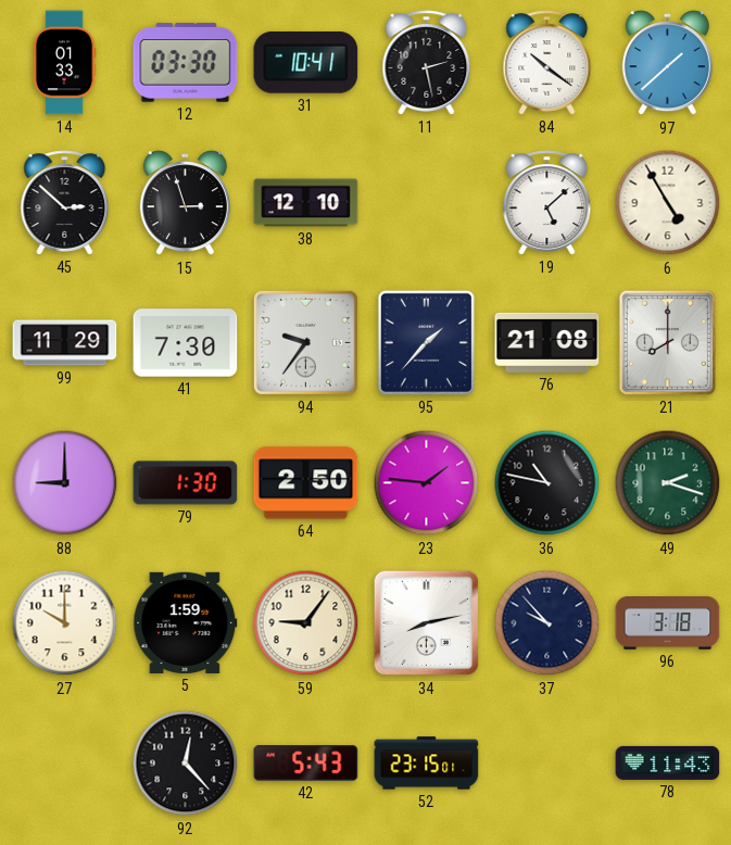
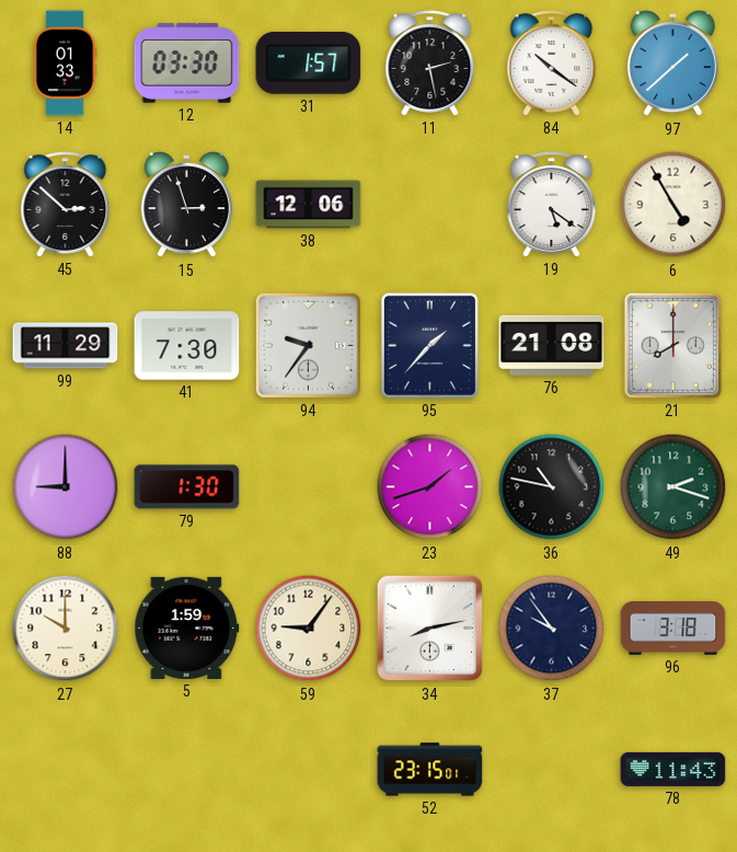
31: 10:41 -> 1:57
38: 12:10 -> 12:06
19: 5:08 -> 5:21
64: 2:50 -> none
23: 1:46 -> 1:42
37: 9:53 -> 9:54
92: 12:23 -> none
42: 5:43 -> none
